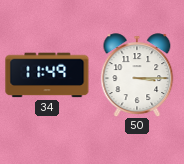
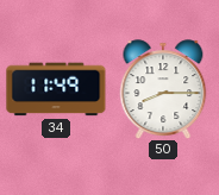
50: 3:15 -> 8:15
